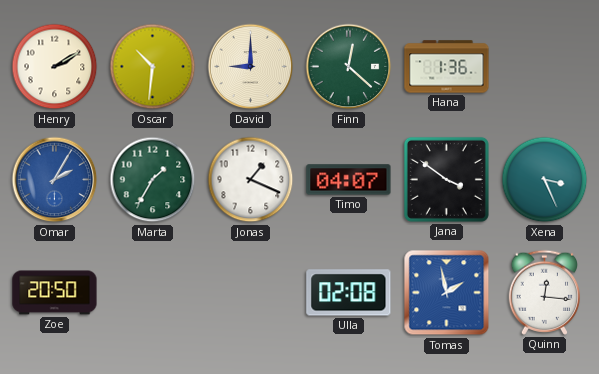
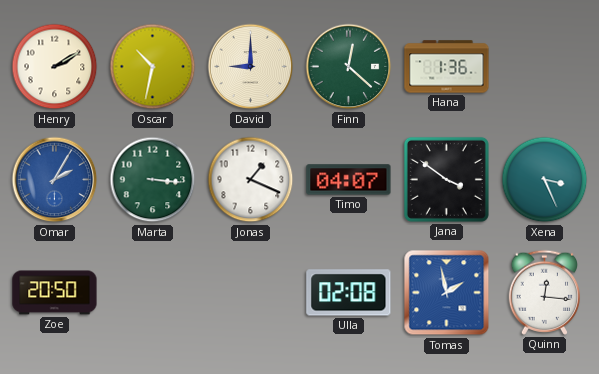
Oscar: 10:31 -> 10:32
Marta: 1:35 -> 3:16
